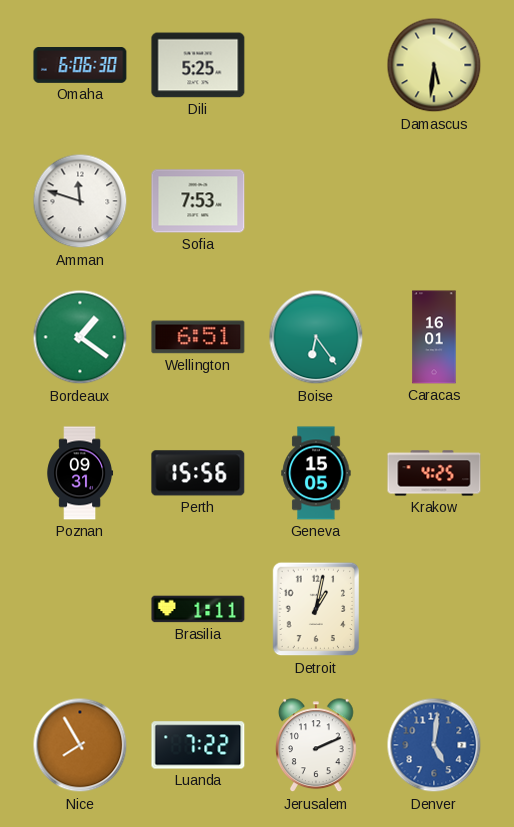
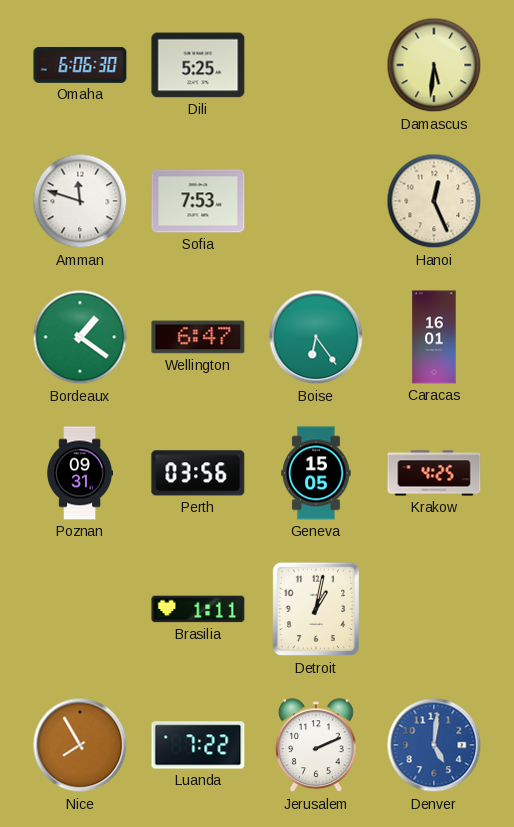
Hanoi: none -> 12:26
Wellington: 6:51 -> 6:47
Perth: 15:56 -> 03:56
